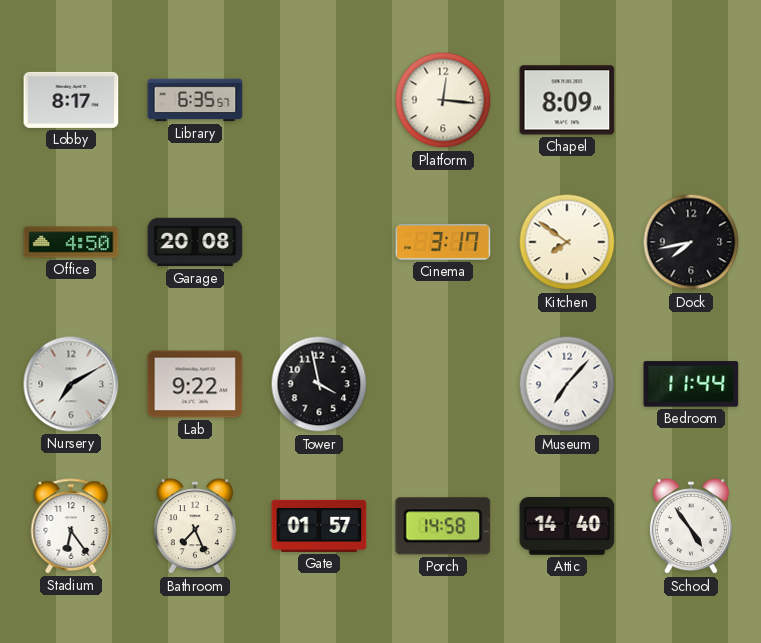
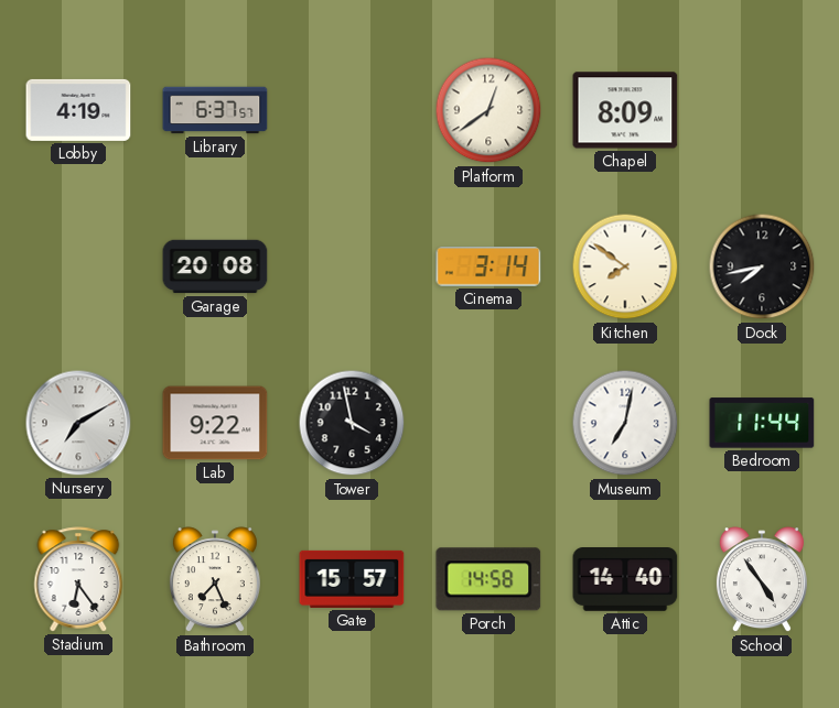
Lobby: 8:17 -> 4:19
Library: 6:35 -> 6:37
Platform: 12:16 -> 12:39
Office: 4:50 -> none
Cinema: 3:17 -> 3:14
Museum: 7:07 -> 7:02
Gate: 01:57 -> 15:57
